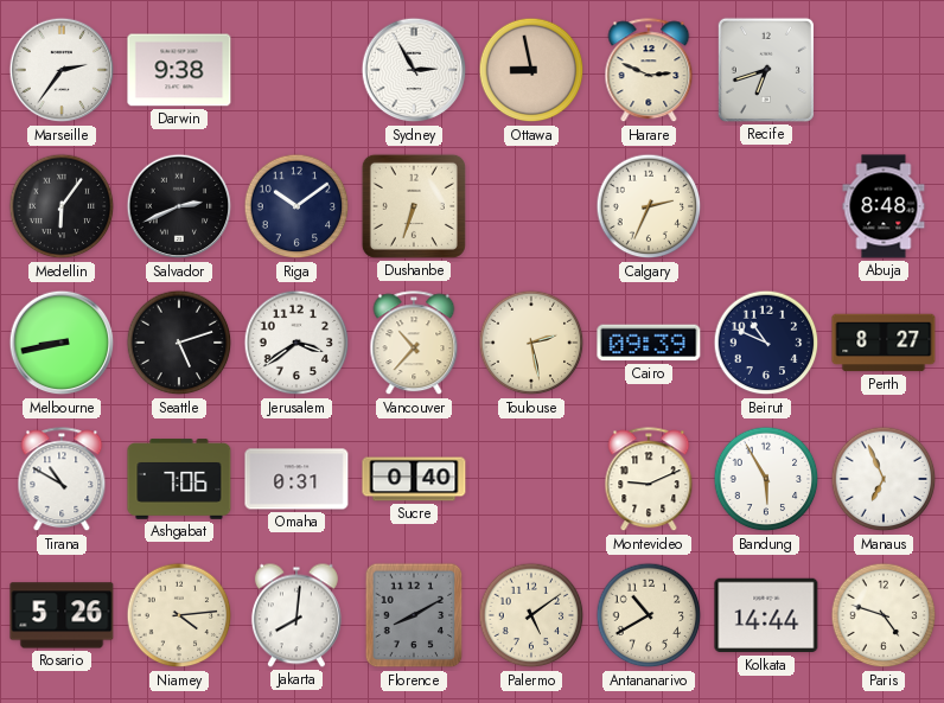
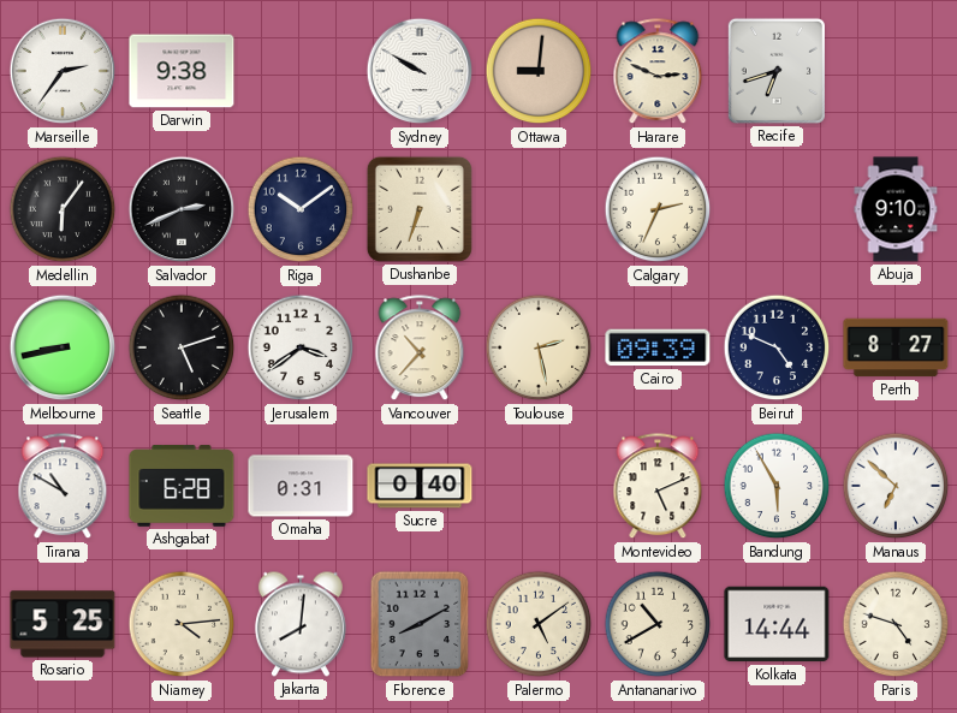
Sydney: 2:55 -> 9:50
Ottawa: 8:58 -> 9:01
Abuja: 8:48 -> 9:10
Beirut: 10:49 -> 4:49
Ashgabat: 7:06 -> 6:28
Montevideo: 9:11 -> 5:11
Manaus: 6:56 -> 6:52
Rosario: 5:26 -> 5:25
